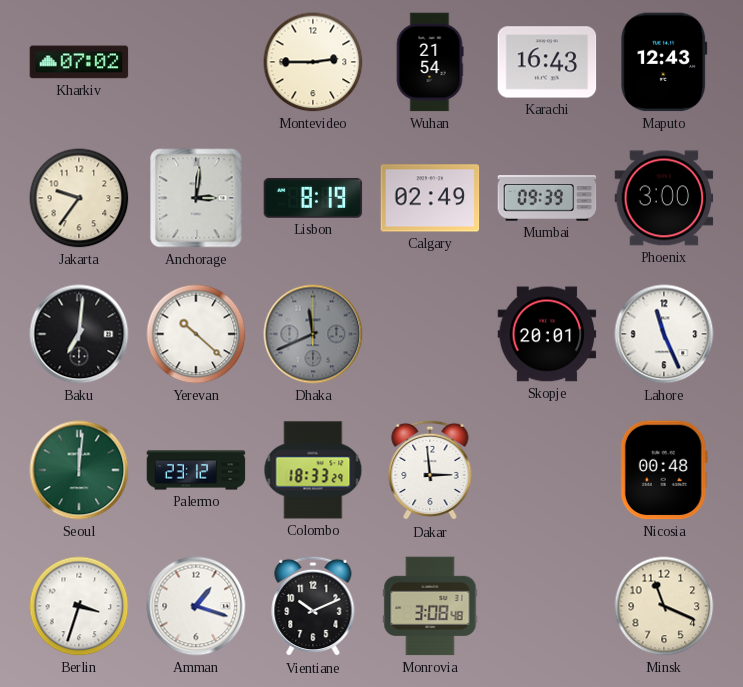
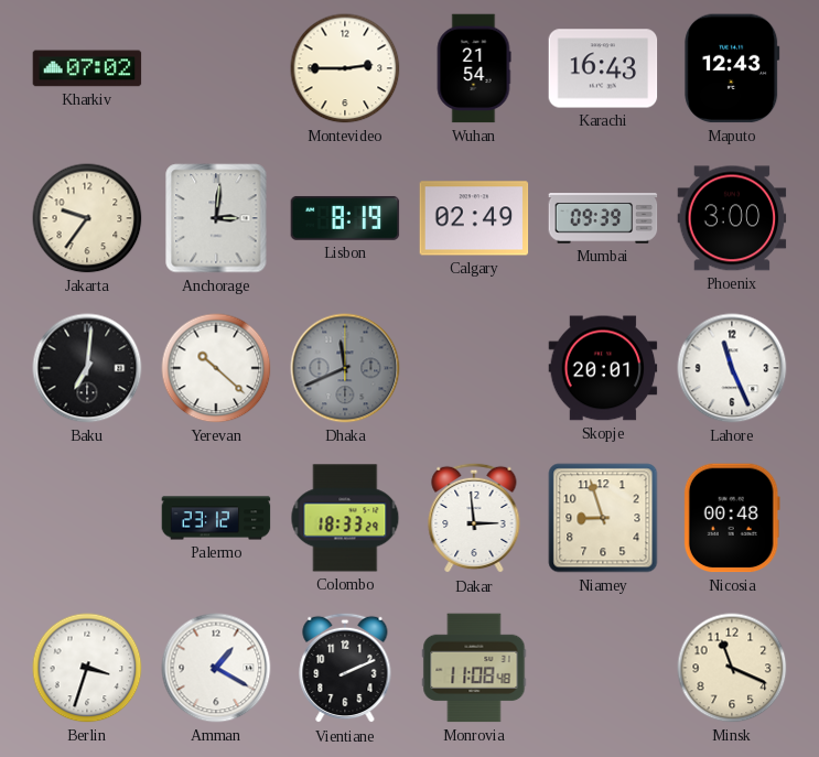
Seoul: 12:01 -> none
Niamey: none -> 8:57
Amman: 1:18 -> 1:20
Vientiane: 10:11 -> 2:11
Monrovia: 3:08 -> 11:08
